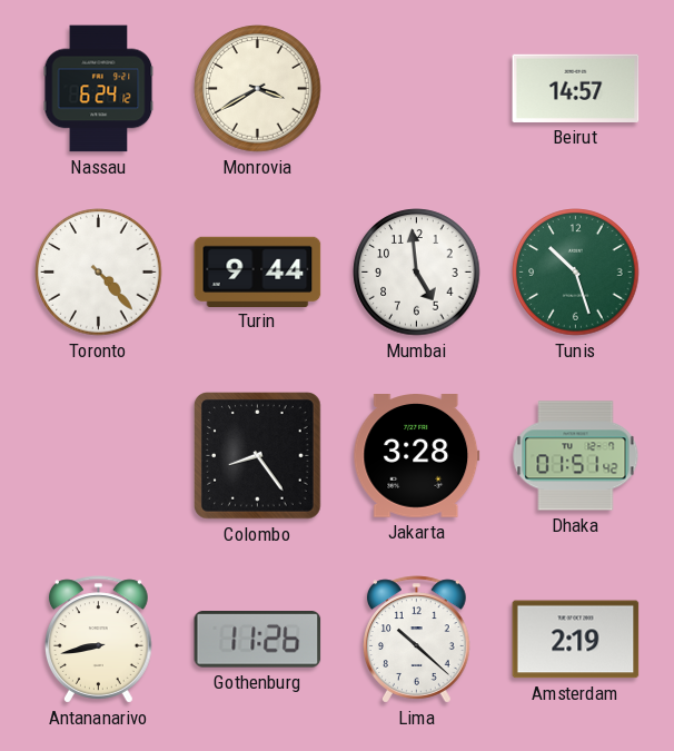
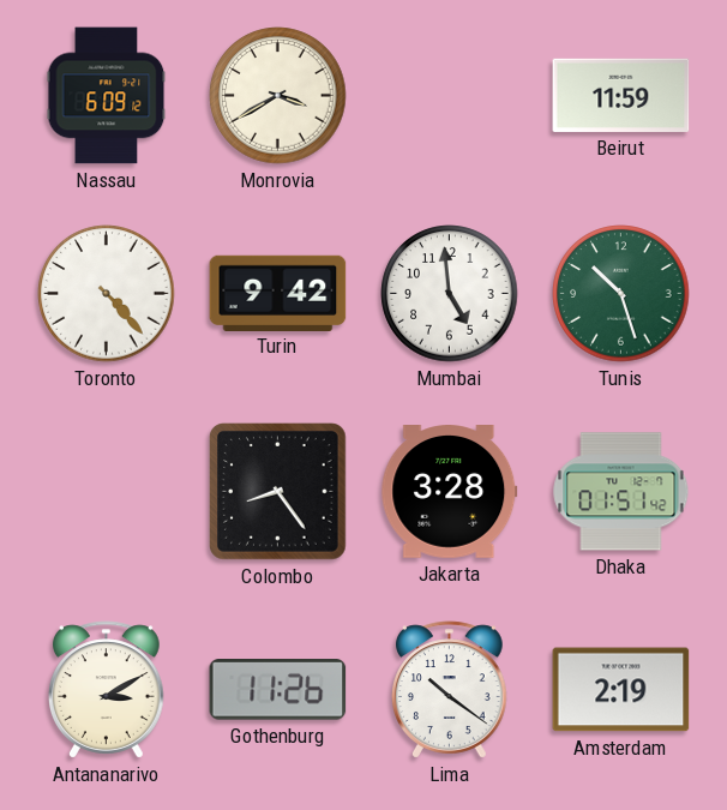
Nassau: 6:24 -> 6:09
Beirut: 14:57 -> 11:59
Turin: 9:44 -> 9:42
Antananarivo: 8:43 -> 3:10
Lima: 10:22 -> 10:21
